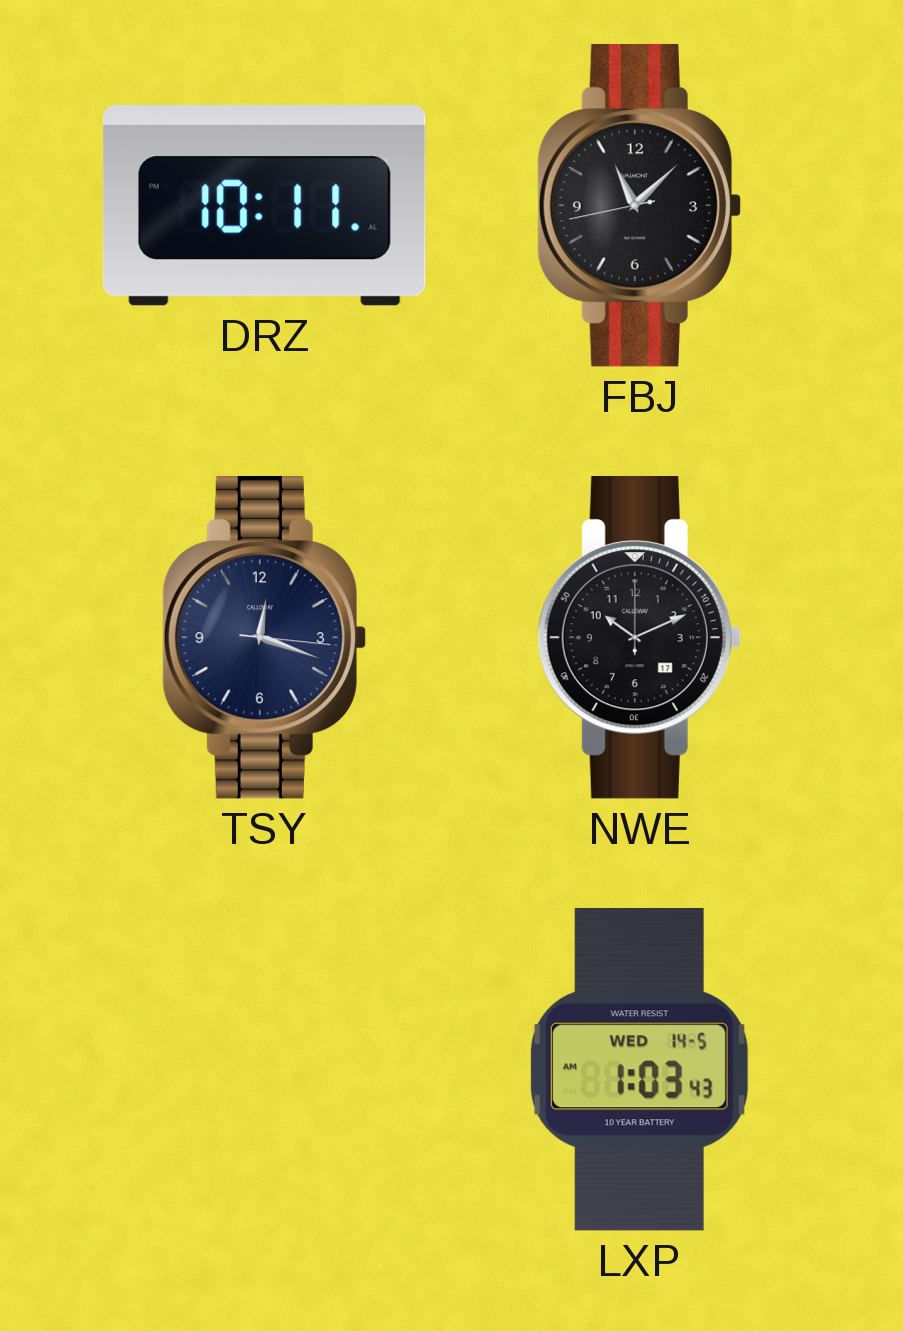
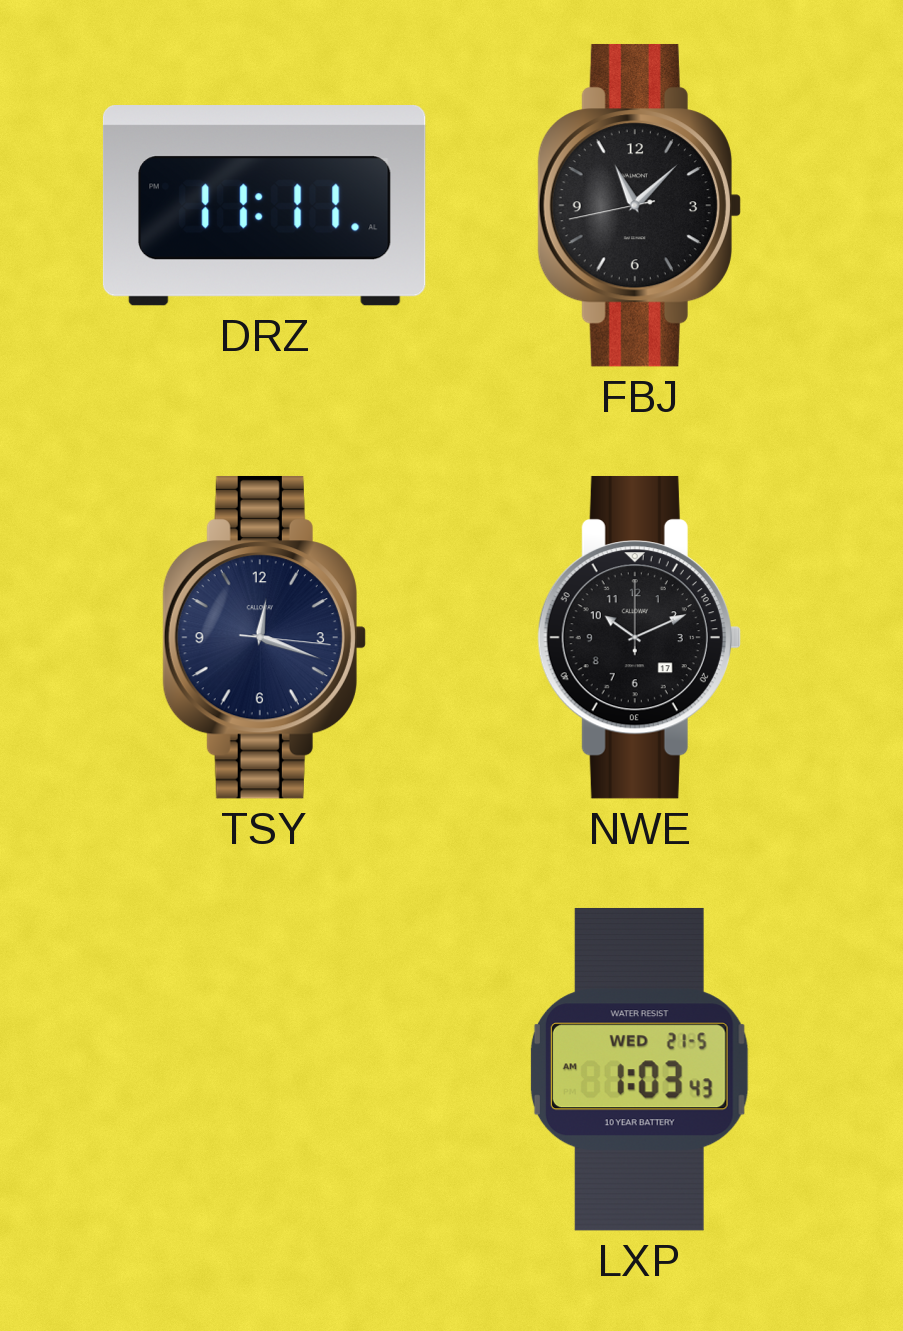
DRZ: 10:11 -> 11:11
LXP date: WED 14-5 -> WED 21-5
